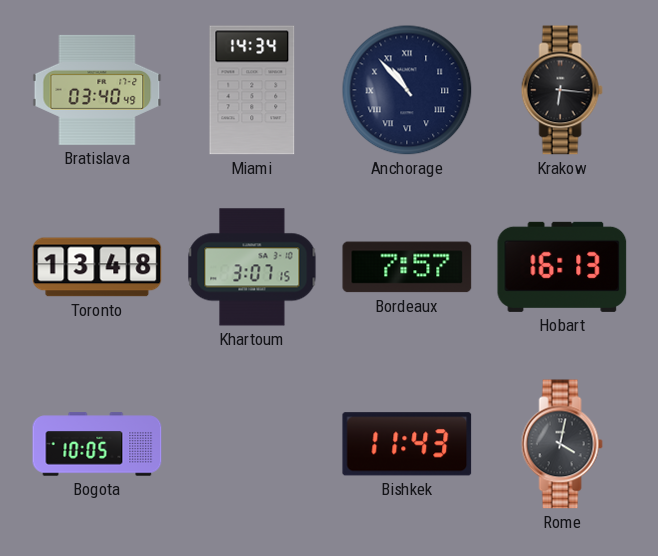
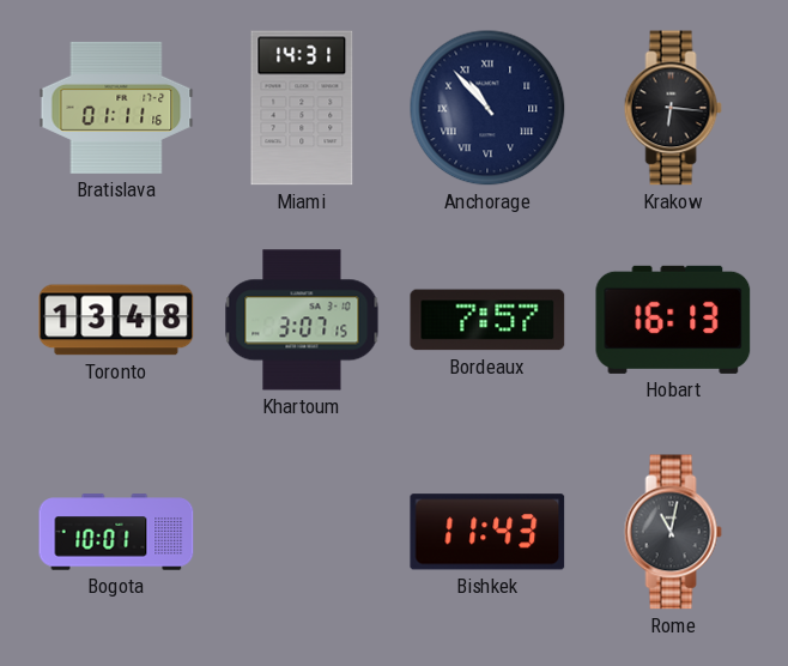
Bratislava: 03:40 -> 01:11
Miami: 14:34 -> 14:31
Bogota: 10:05 -> 10:01
Rome: 4:02 -> 11:02
